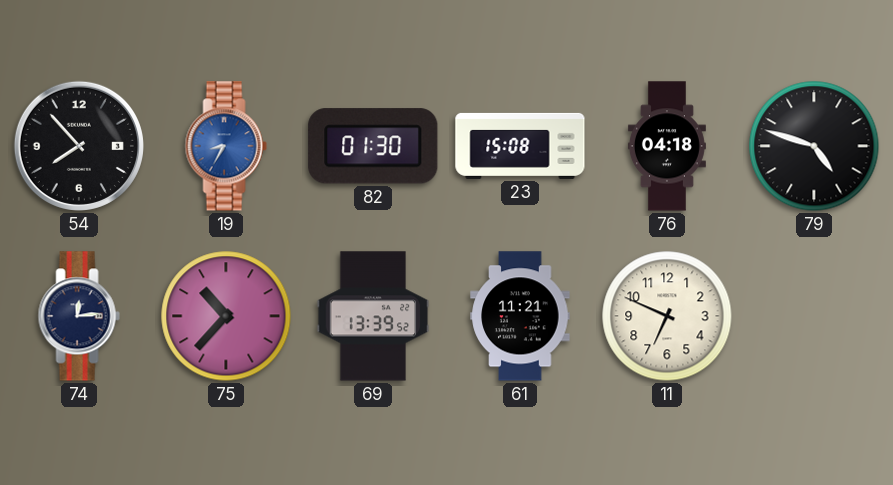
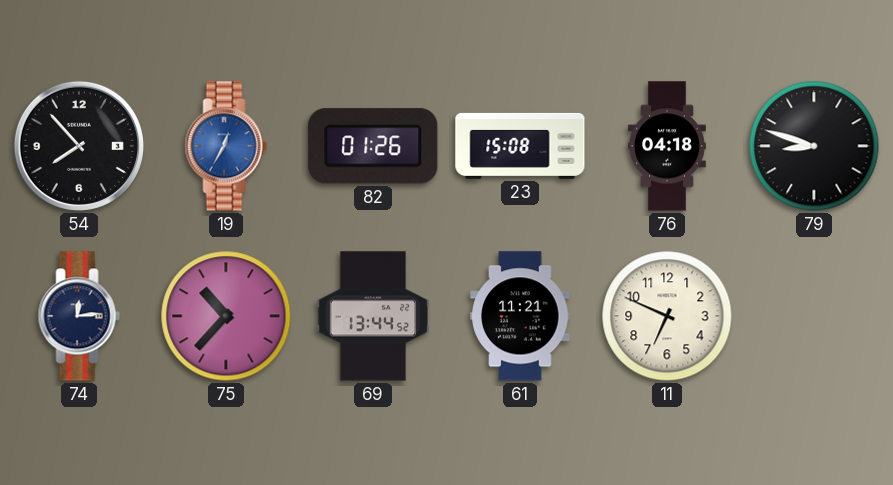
19: 8:35 -> 12:35
82: 01:30 -> 01:26
79: 4:48 -> 8:48
69: 13:39 -> 13:44
